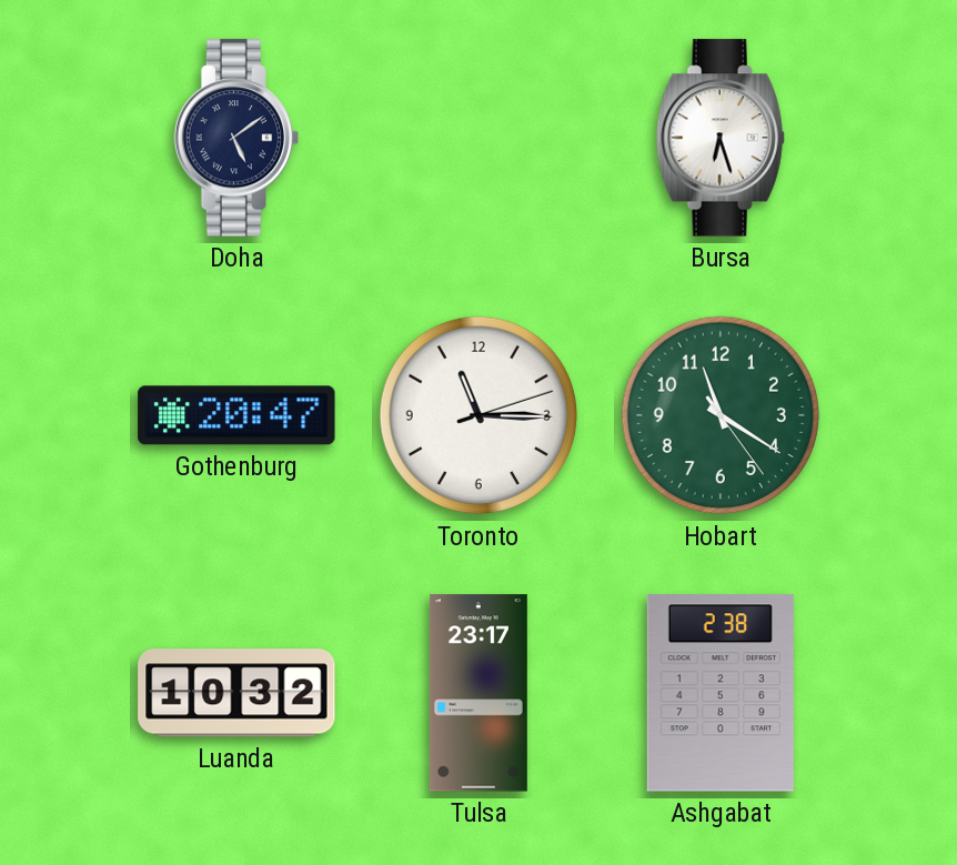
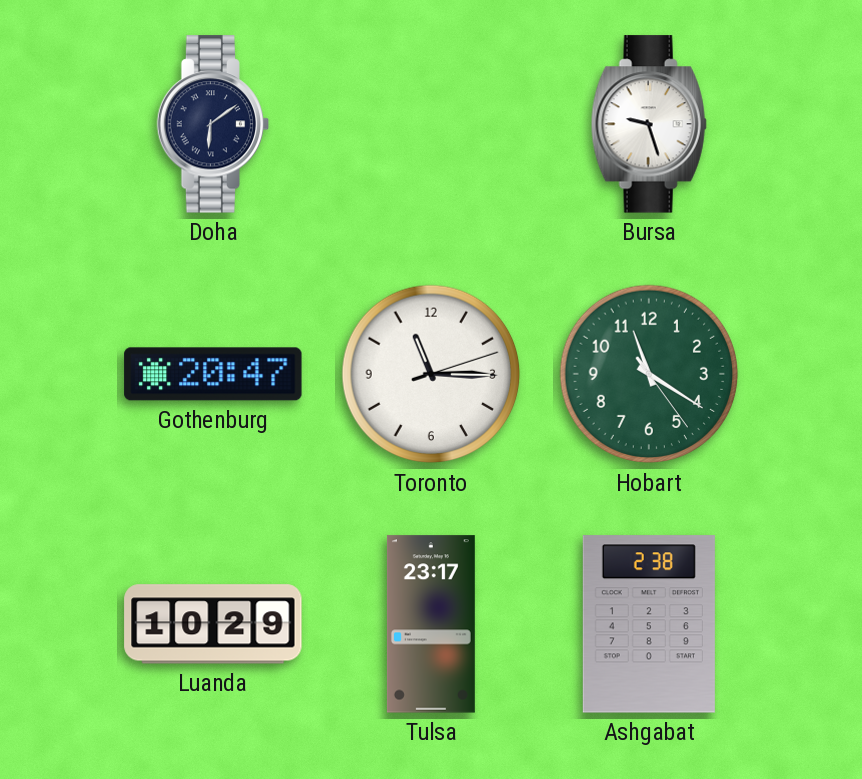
Doha: 5:09 -> 6:09
Bursa: 6:27 -> 9:27
Luanda: 10:32 -> 10:29
